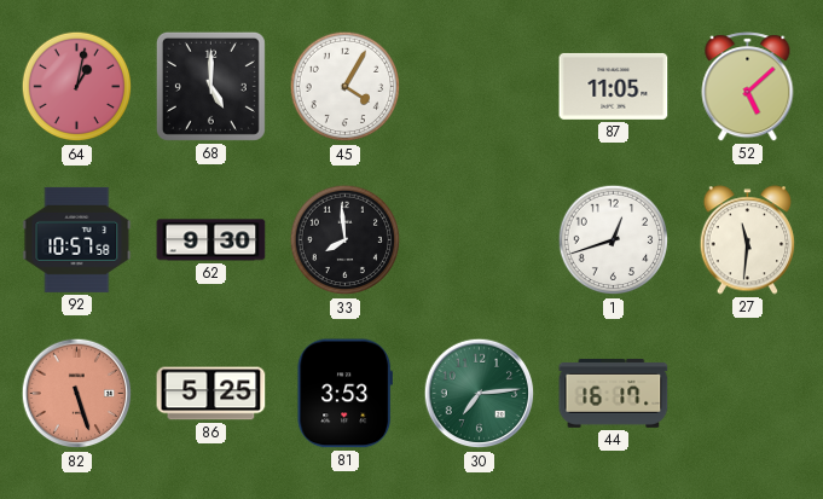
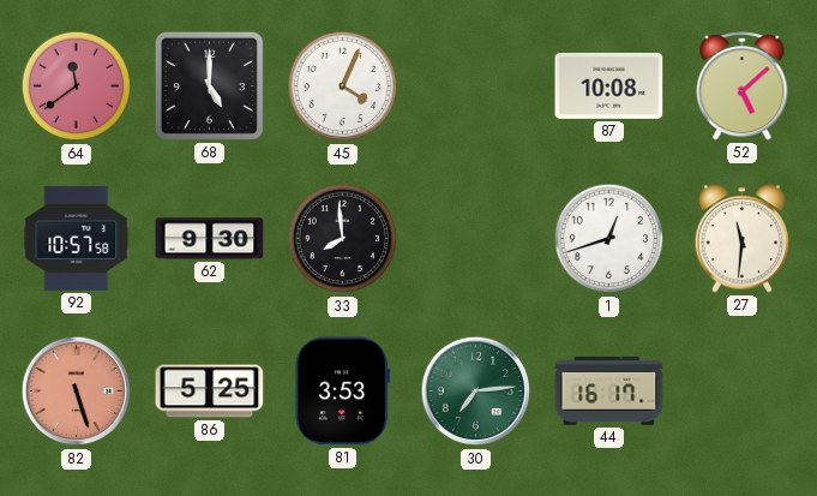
64: 1:02 -> 11:39
45: 4:05 -> 4:04
87: 11:05 -> 10:08
